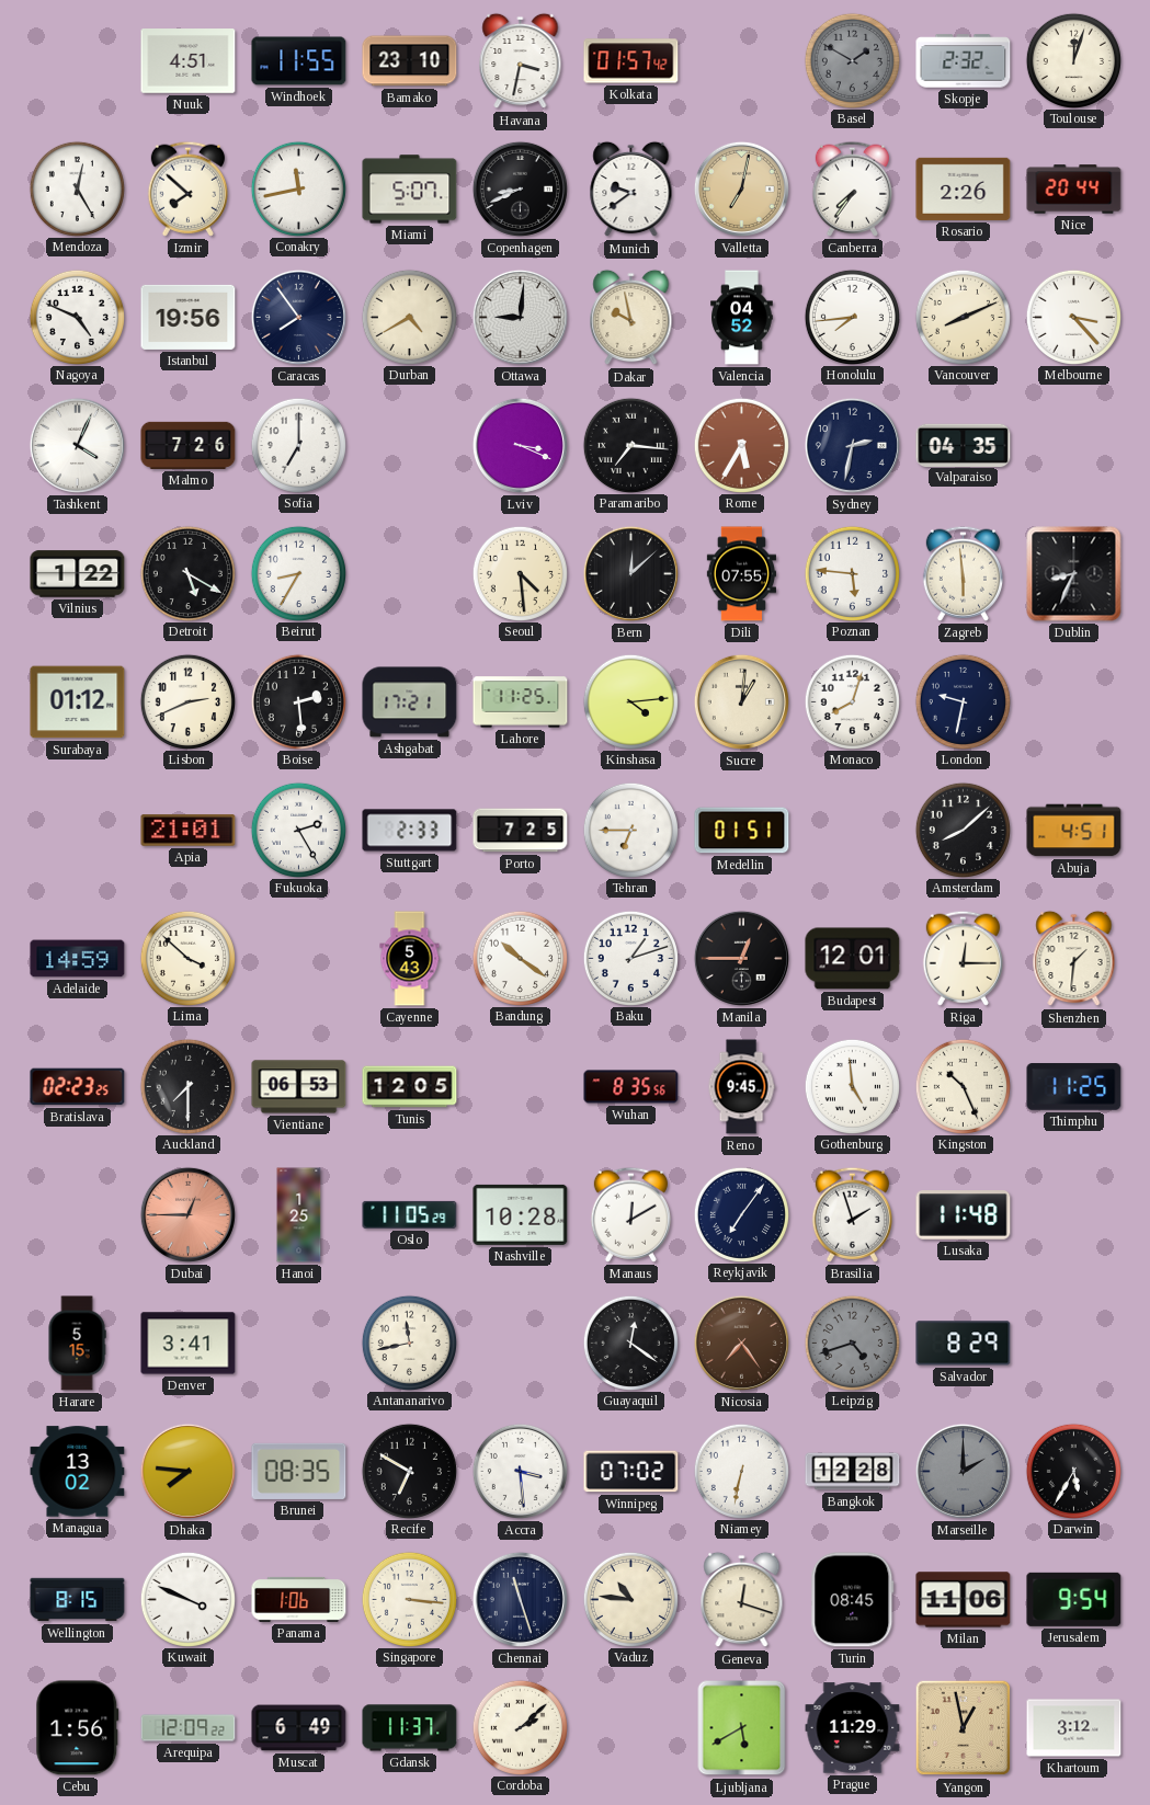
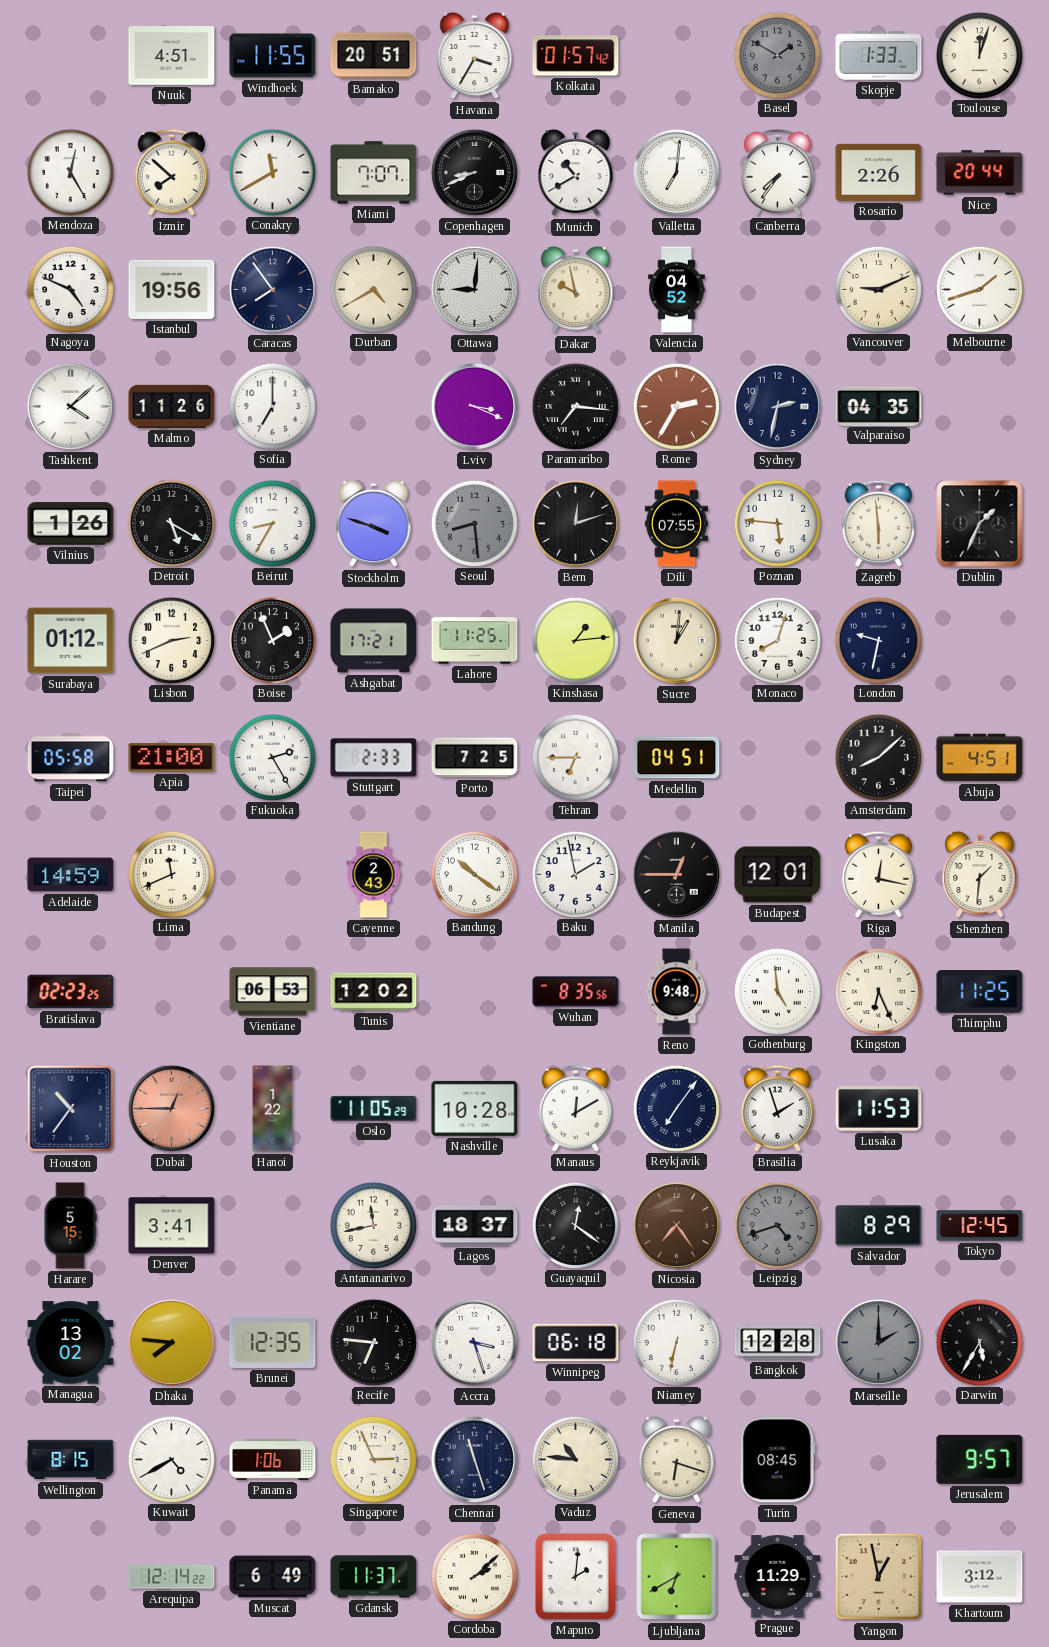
Bamako: 23:10 -> 20:51
Havana: 3:32 -> 3:35
Skopje: 2:32 -> 1:33
Conakry: 11:43 -> 11:40
Miami: 5:07 -> 7:07
Munich: 9:39 -> 10:40
Valletta: 7:02 -> 7:01
Valletta dial: champagne -> white
Honolulu: 7:44 -> none
Vancouver: 8:11 -> 9:11
Melbourne: 3:23 -> 1:42
Tashkent: 4:04 -> 4:08
Malmo: 7:26 -> 11:26
Rome: 5:35 -> 2:35
Vilnius: 1:22 -> 1:26
Stockholm: none -> 3:48
Seoul: 4:29 -> 8:29
Seoul dial: cream -> grey
Bern: 12:08 -> 12:12
Dublin: 8:34 -> 1:34
Boise: 2:29 -> 1:56
Kinshasa: 4:14 -> 1:14
Taipei: none -> 05:58
Apia: 21:01 -> 21:00
Medellin: 01:51 -> 04:51
Lima: 3:52 -> 11:41
Cayenne: 5:43 -> 2:43
Baku: 1:12 -> 1:58
Riga: 12:15 -> 12:17
Auckland: 7:30 -> none
Tunis: 12:05 -> 12:02
Reno: 9:45 -> 9:48
Kingston: 10:26 -> 6:26
Houston: none -> 10:36
Hanoi: 1:25 -> 1:22
Lusaka: 11:48 -> 11:53
Lagos: none -> 18:37
Tokyo: none -> 12:45
Brunei: 08:35 -> 12:35
Recife: 6:50 -> 6:46
Accra: 3:29 -> 3:27
Winnipeg: 07:02 -> 06:18
Kuwait: 3:49 -> 4:40
Singapore: 3:16 -> 2:56
Geneva: 12:18 -> 6:18
Milan: 11:06 -> none
Jerusalem: 9:54 -> 9:57
Cebu: 1:56 -> none
Arequipa: 12:09 -> 12:14
Maputo: none -> 2:01
Ljubljana: 5:40 -> 6:40
